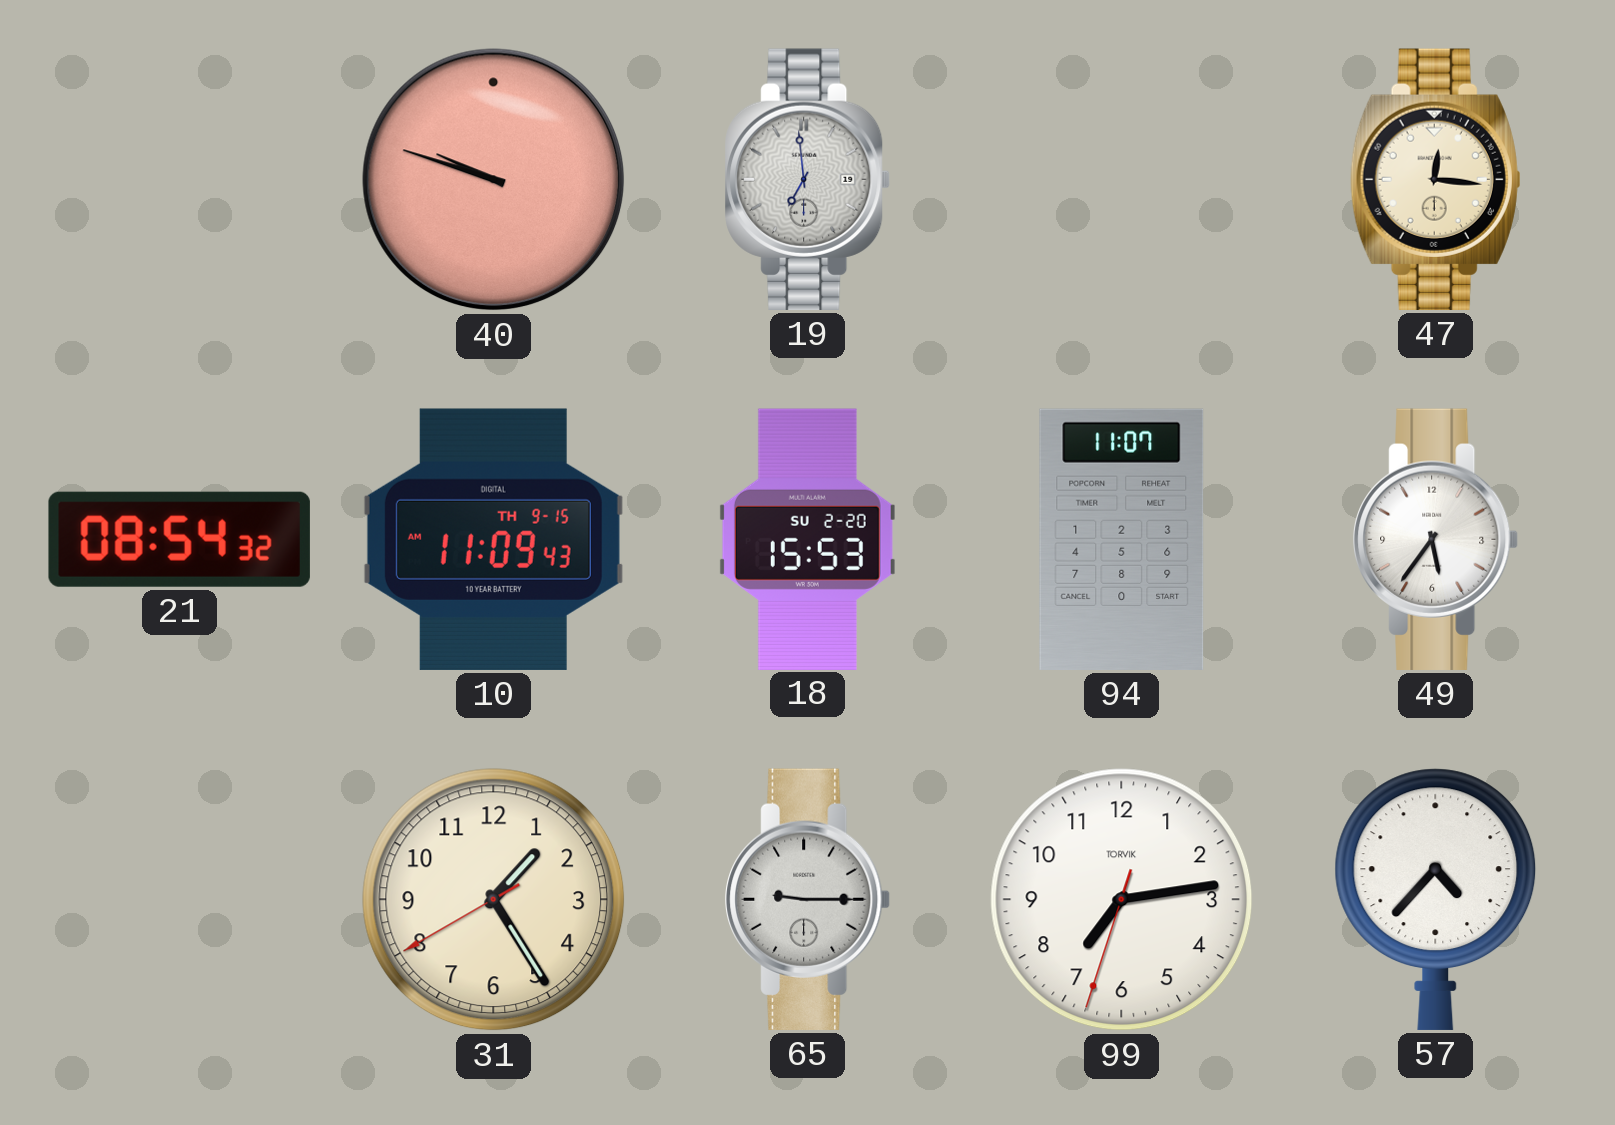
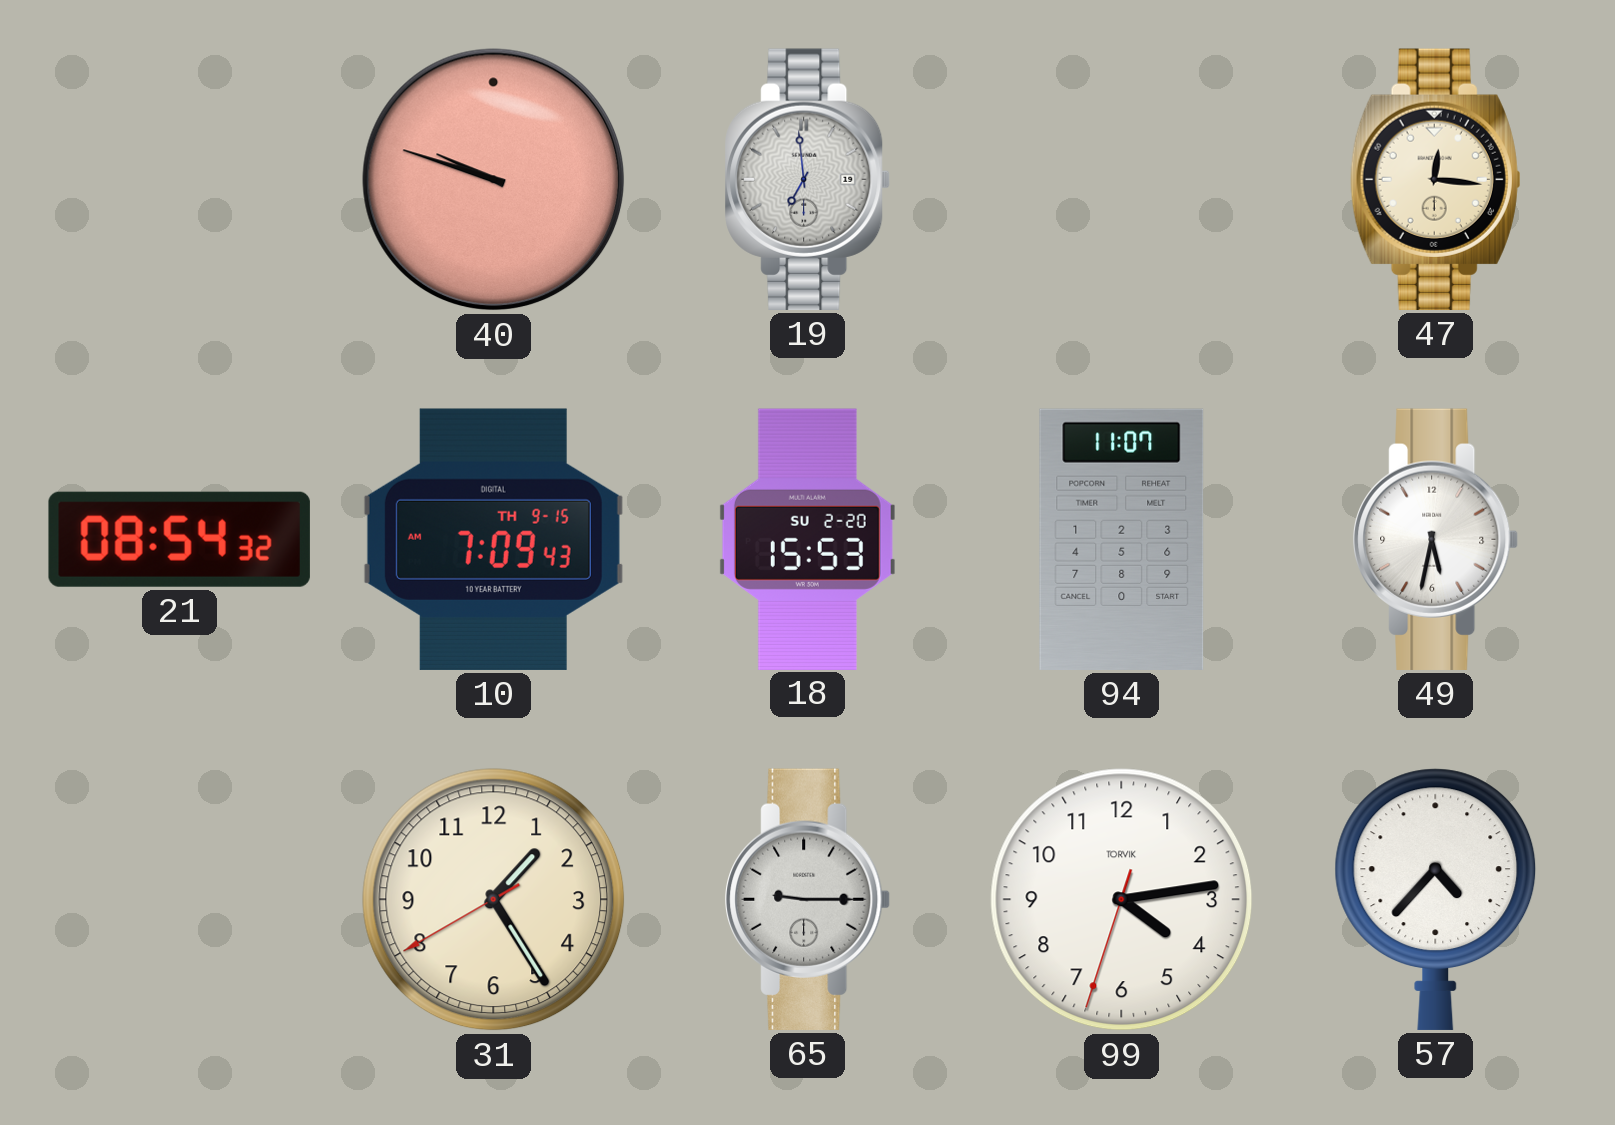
10: 11:09 -> 7:09
49: 5:36 -> 5:32
99: 7:13 -> 4:13
